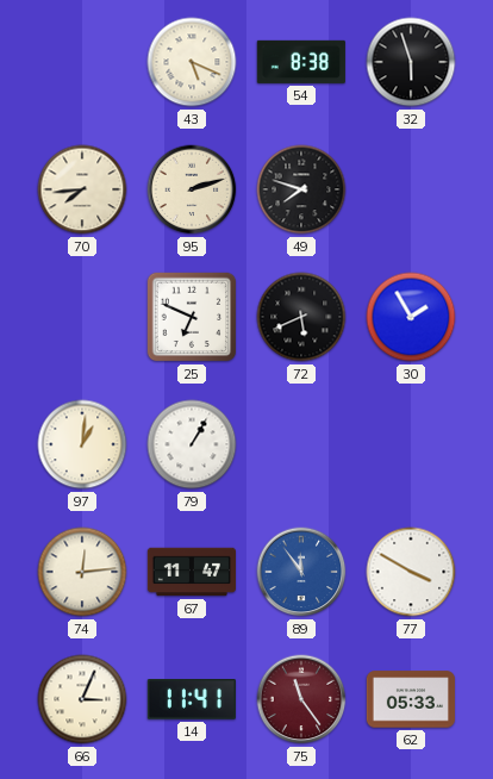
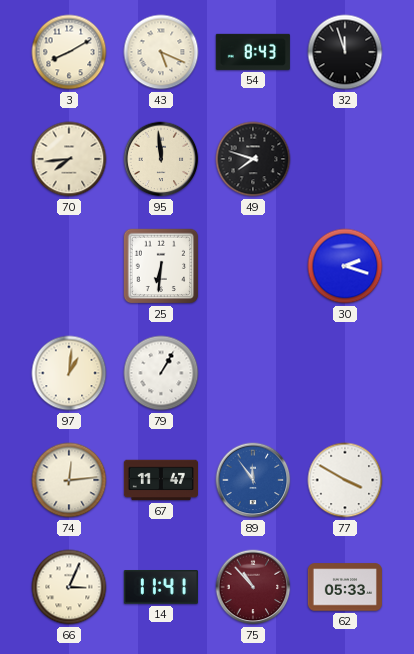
3: none -> 8:10
54: 8:38 -> 8:43
32: 5:57 -> 11:57
95: 2:12 -> 11:59
25: 6:49 -> 6:31
72: 5:41 -> none
30: 1:55 -> 2:18
75: 11:24 -> 10:53
